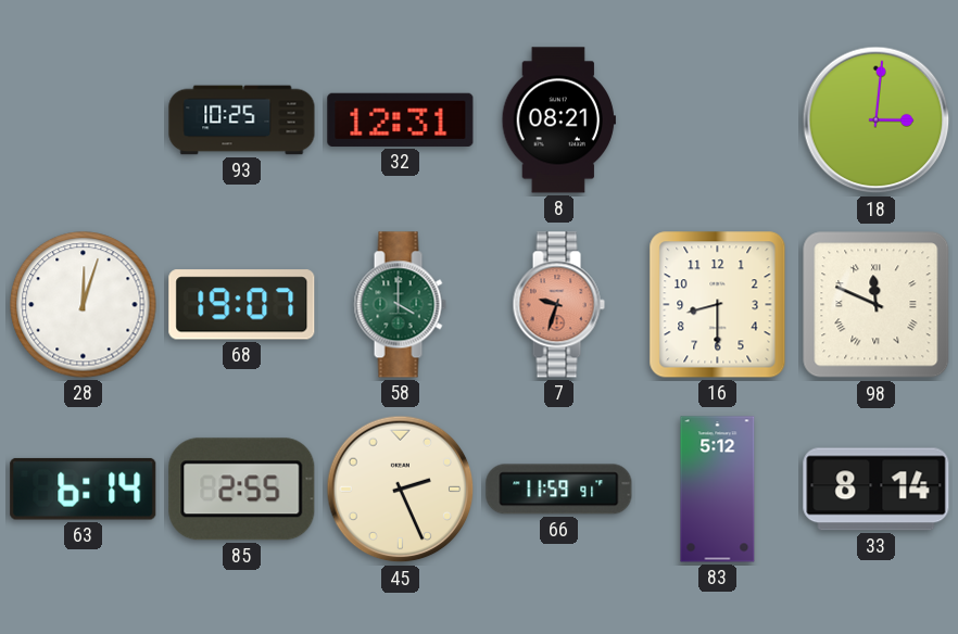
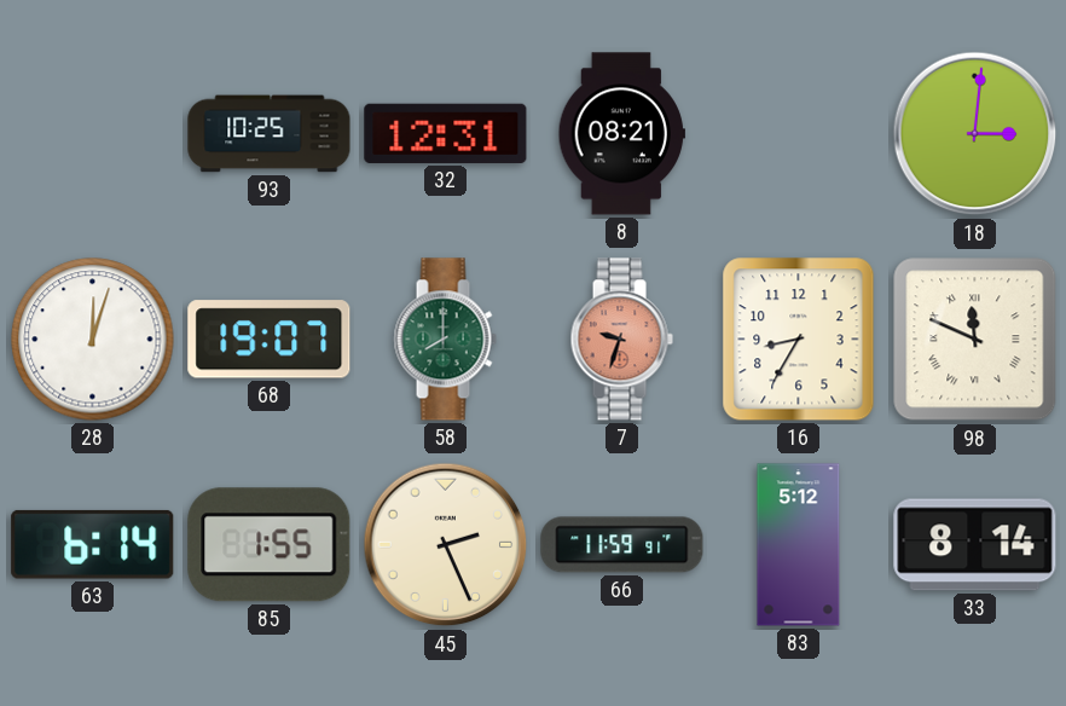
58: 4:00 -> 8:00
16: 8:30 -> 8:35
85: 2:55 -> 1:55
